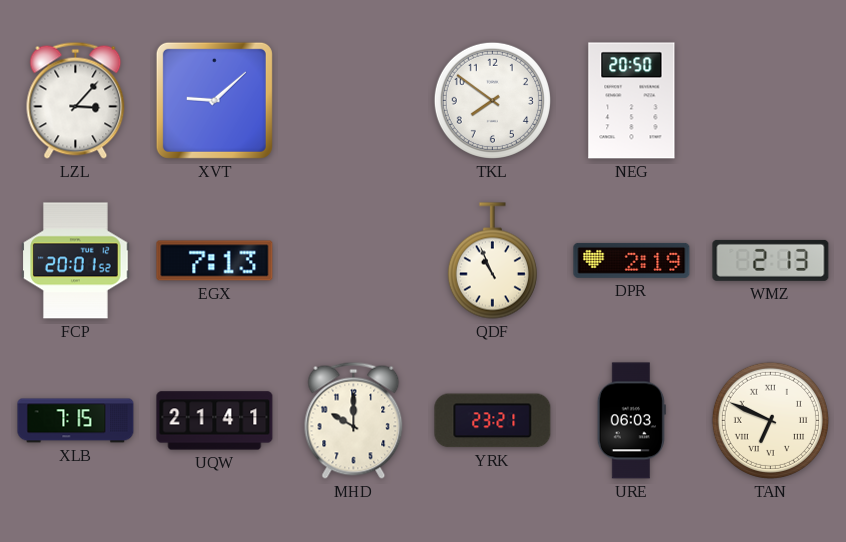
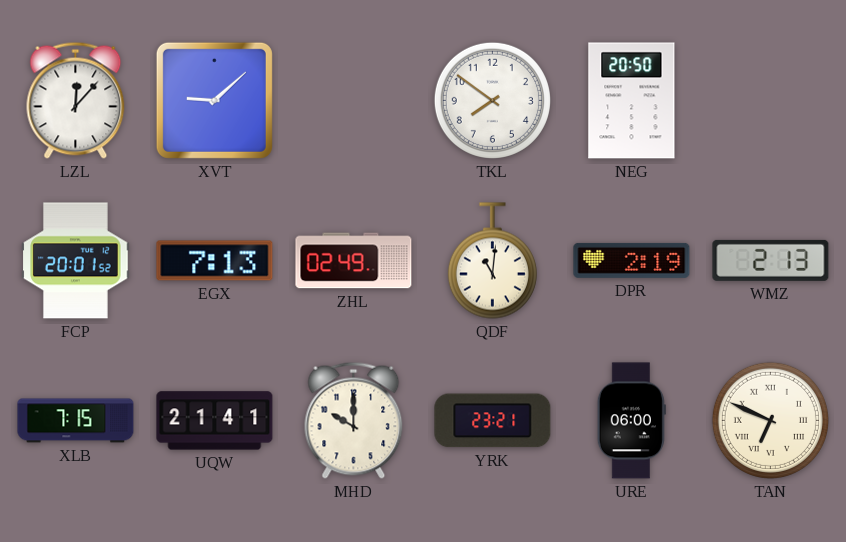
LZL: 3:07 -> 12:07
ZHL: none -> 02:49
QDF: 10:56 -> 11:01
URE: 06:03 -> 06:00
